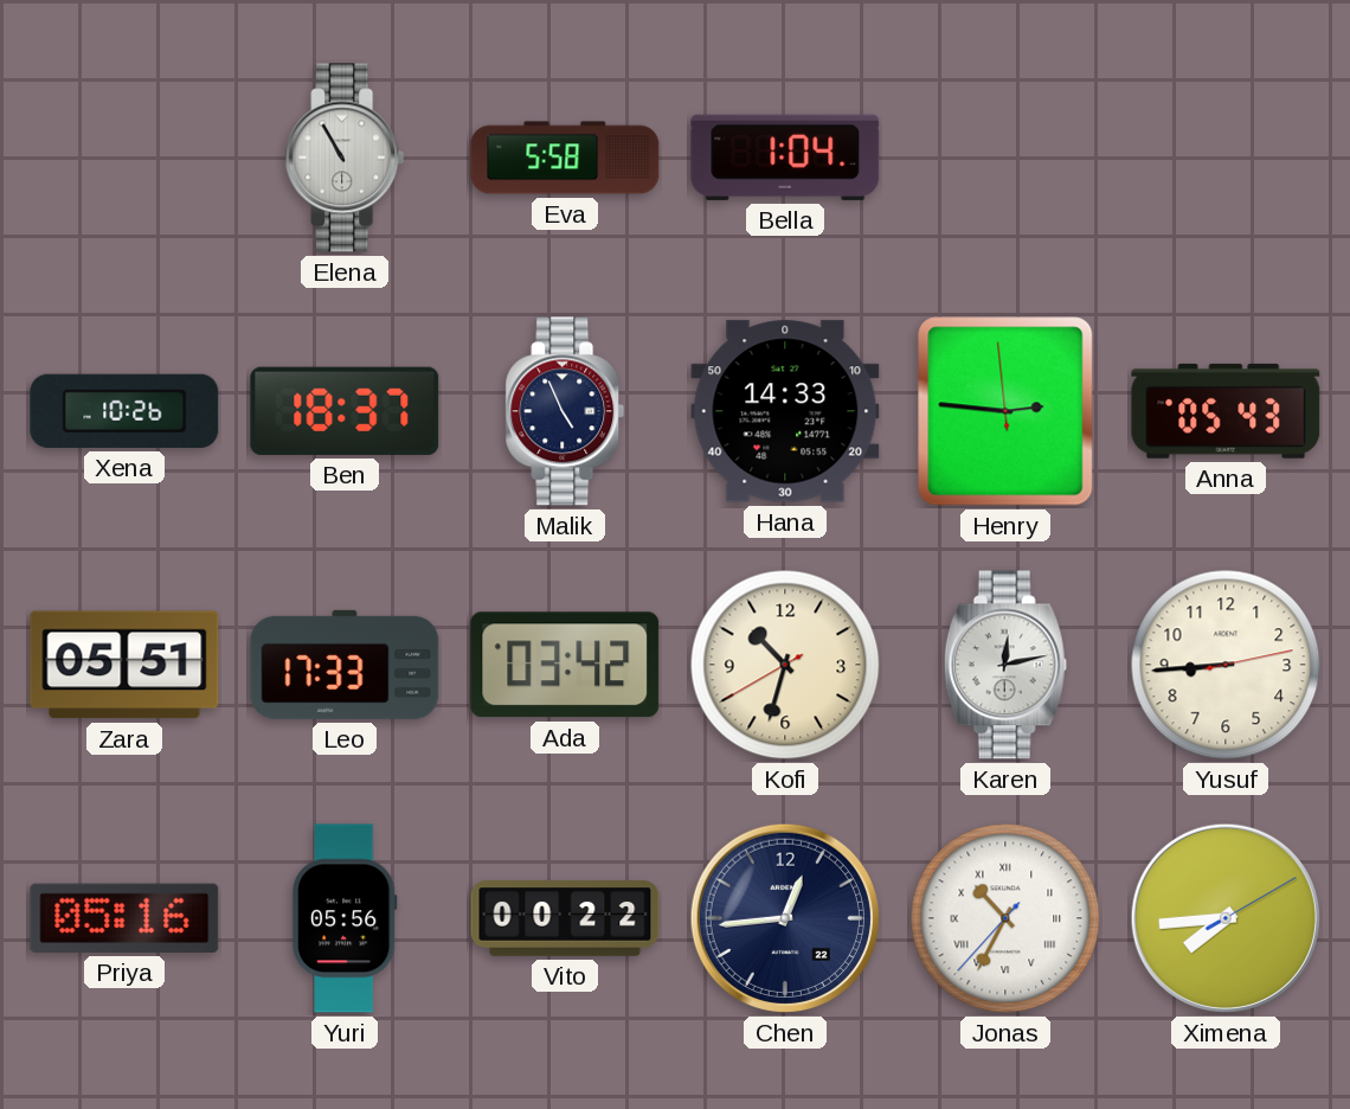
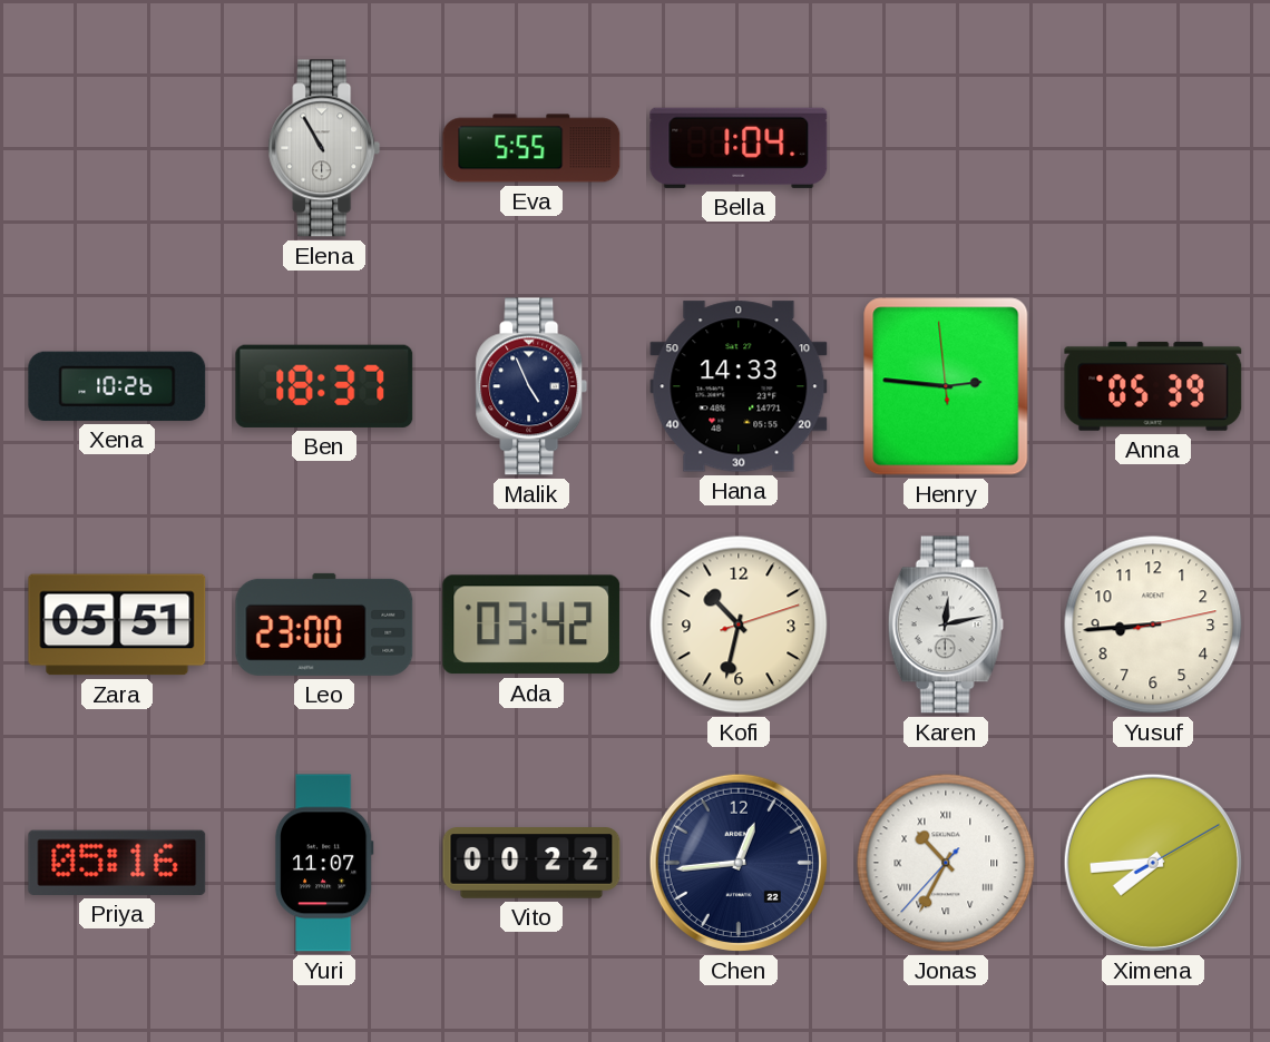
Eva: 5:58 -> 5:55
Anna: 05:43 -> 05:39
Leo: 17:33 -> 23:00
Kofi: 10:32:40 -> 10:32:12
Yuri: 05:56 -> 11:07
